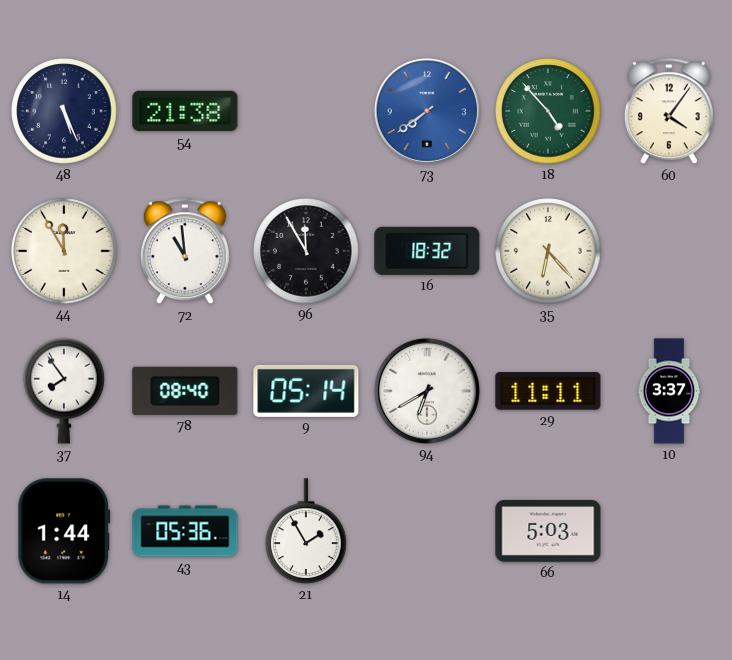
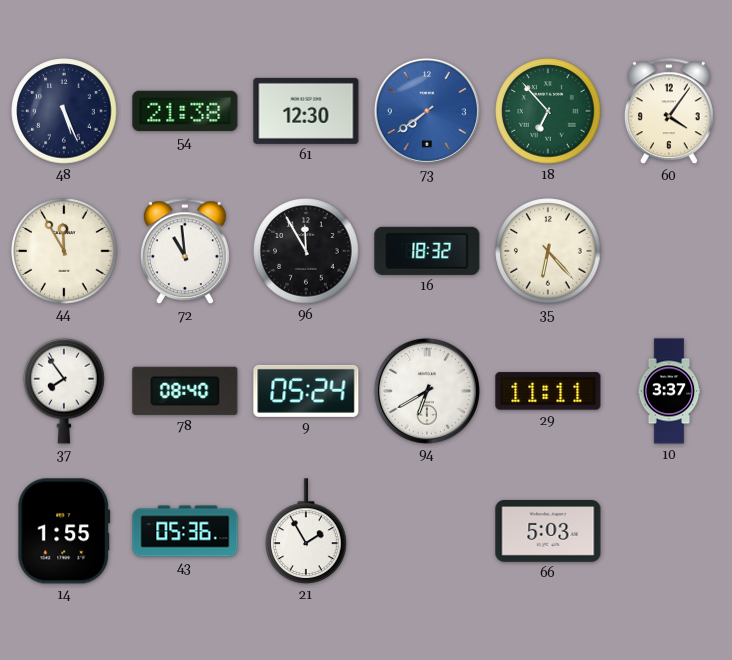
61: none -> 12:30
18: 4:53 -> 6:53
9: 05:14 -> 05:24
14: 1:44 -> 1:55
